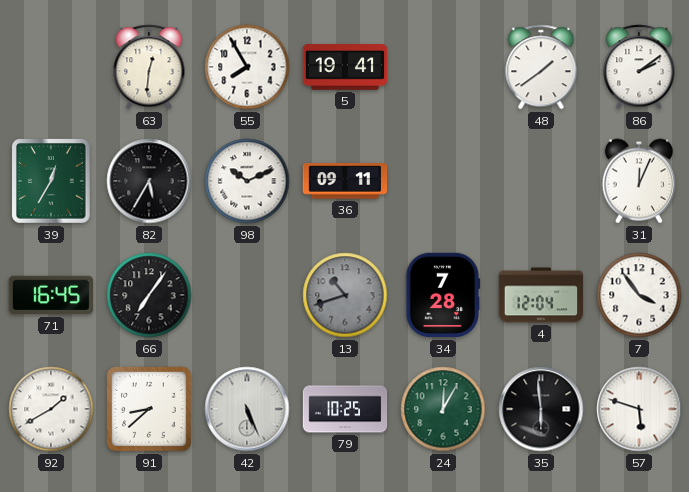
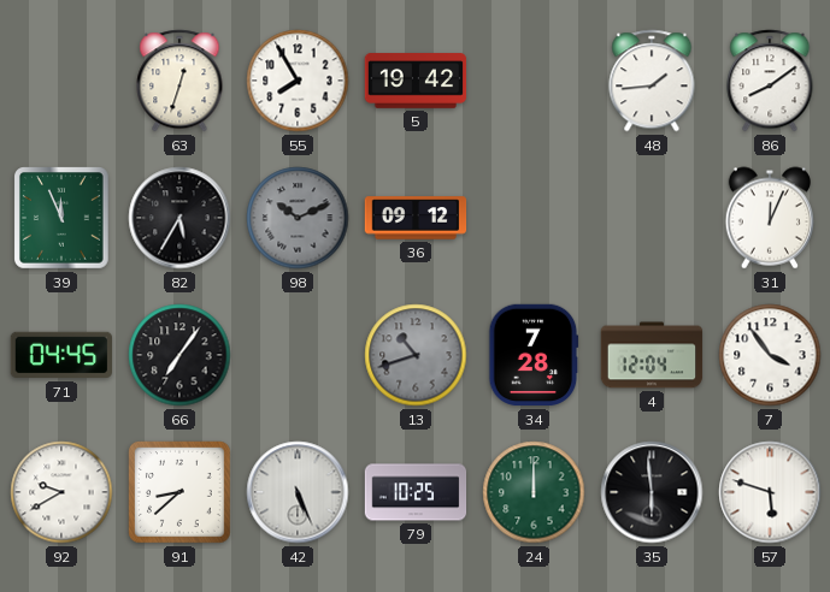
63: 12:31 -> 12:33
5: 19:41 -> 19:42
48: 1:39 -> 1:44
86: 2:09 -> 8:09
39: 12:35 -> 11:56
98 dial: white -> grey
36: 09:11 -> 09:12
71: 16:45 -> 04:45
92: 1:40 -> 9:40
24: 12:05 -> 12:00
